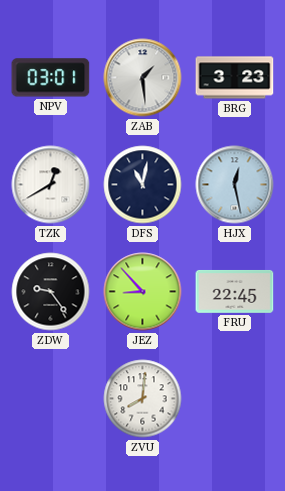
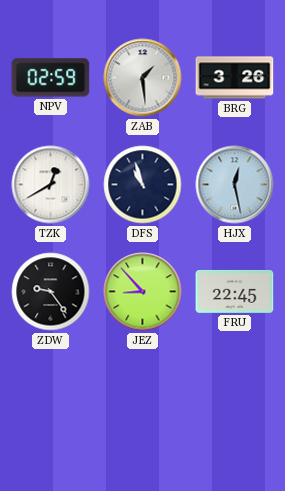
NPV: 03:01 -> 02:59
BRG: 3:23 -> 3:26
DFS: 11:02 -> 10:57
ZVU: 8:01 -> none
